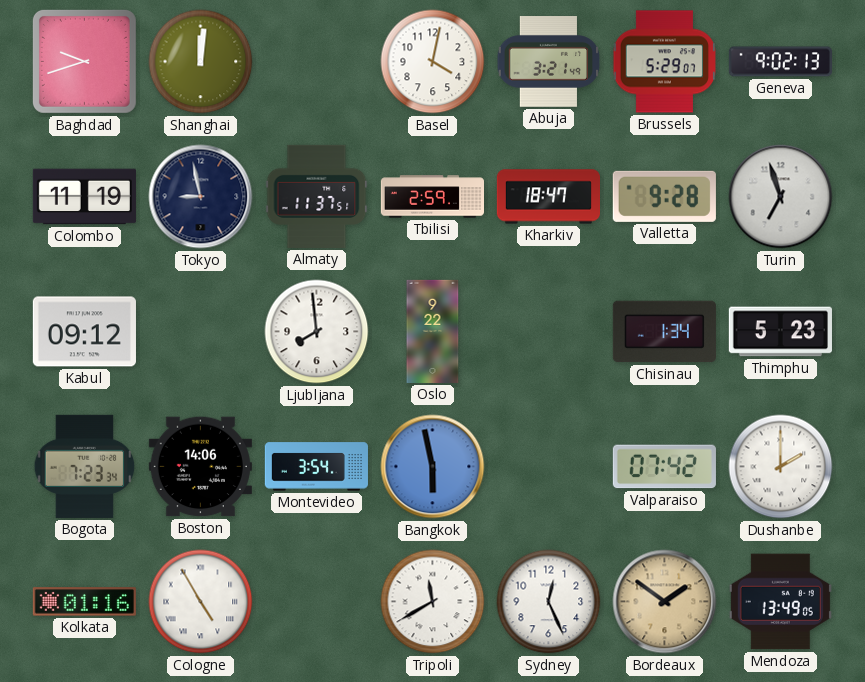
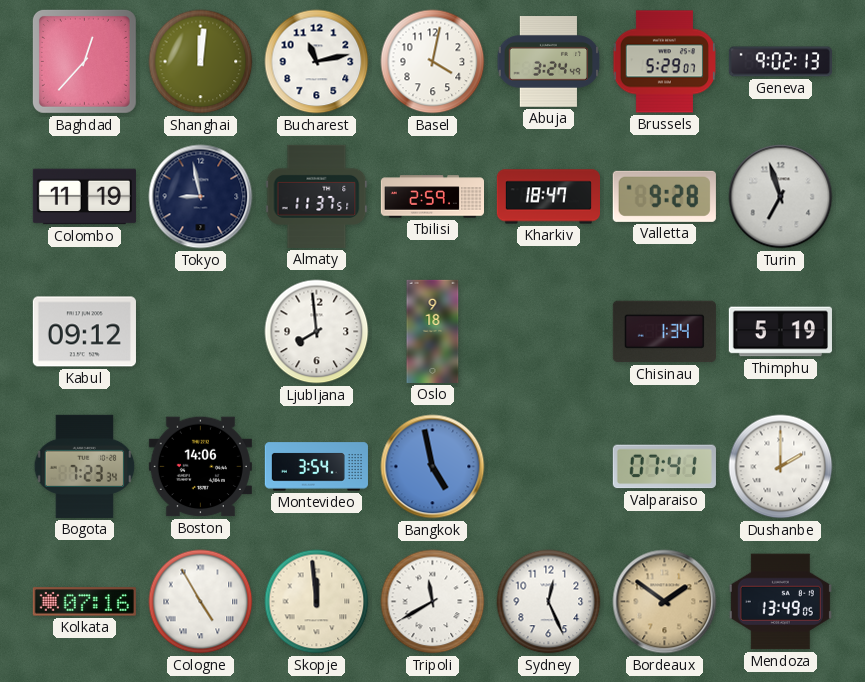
Baghdad: 9:42 -> 12:37
Bucharest: none -> 11:13
Abuja: 3:21 -> 3:24
Oslo: 9:22 -> 9:18
Thimphu: 5:23 -> 5:19
Bangkok: 5:58 -> 4:58
Valparaiso: 07:42 -> 07:41
Kolkata: 01:16 -> 07:16
Skopje: none -> 11:59
